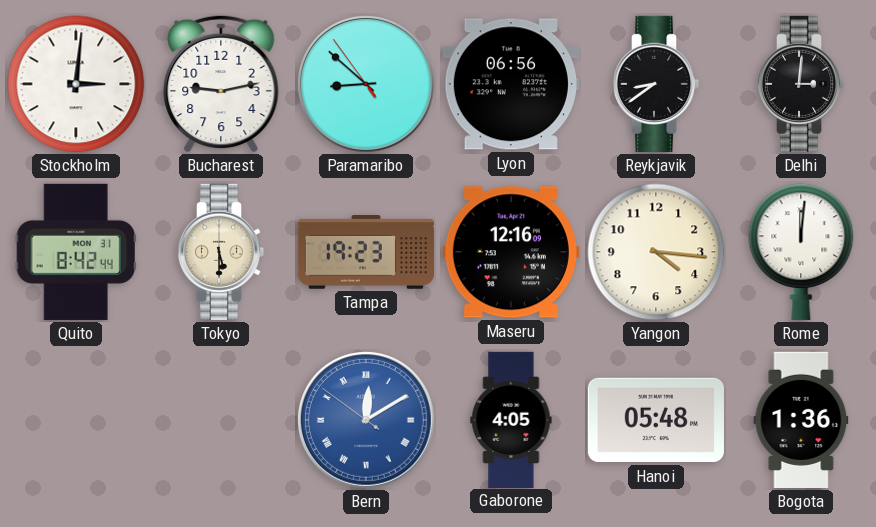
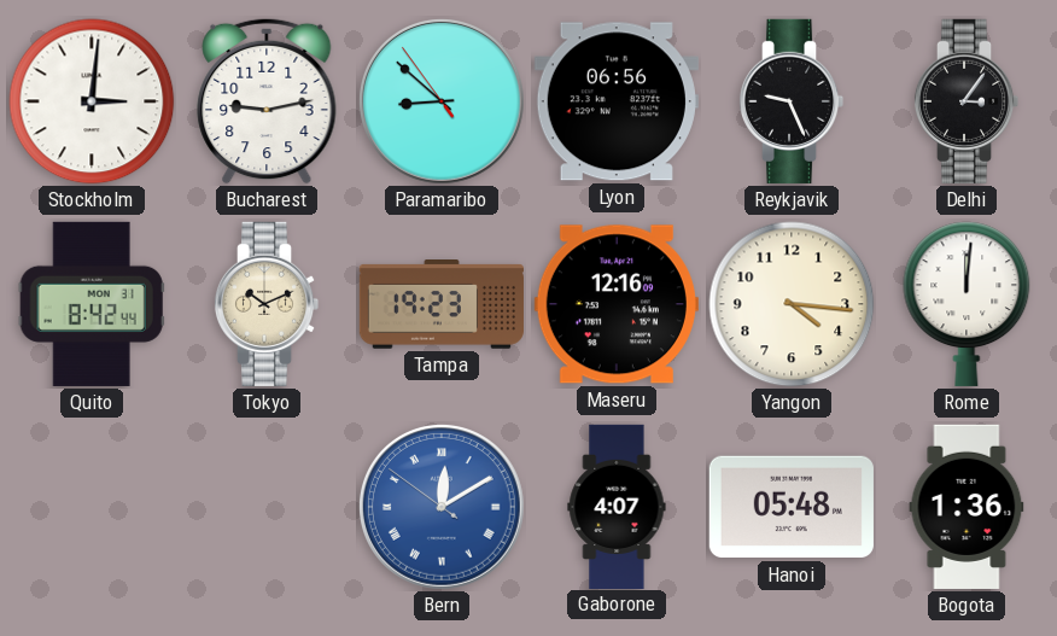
Reykjavik: 8:39 -> 9:26
Delhi: 3:01 -> 3:06
Tokyo: 5:30 -> 10:11
Gaborone: 4:05 -> 4:07
